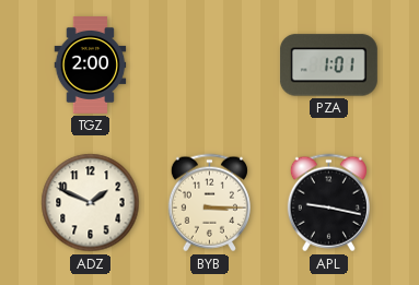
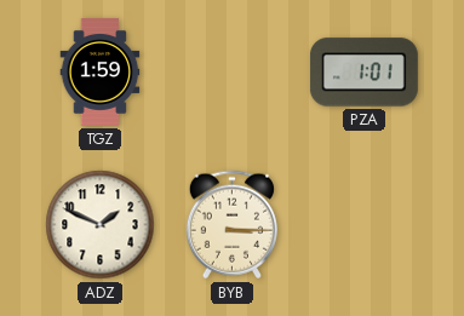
TGZ: 2:00 -> 1:59
APL: 9:17 -> none
